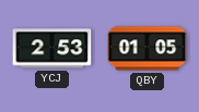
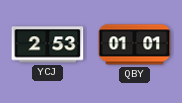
QBY: 01:05 -> 01:01
